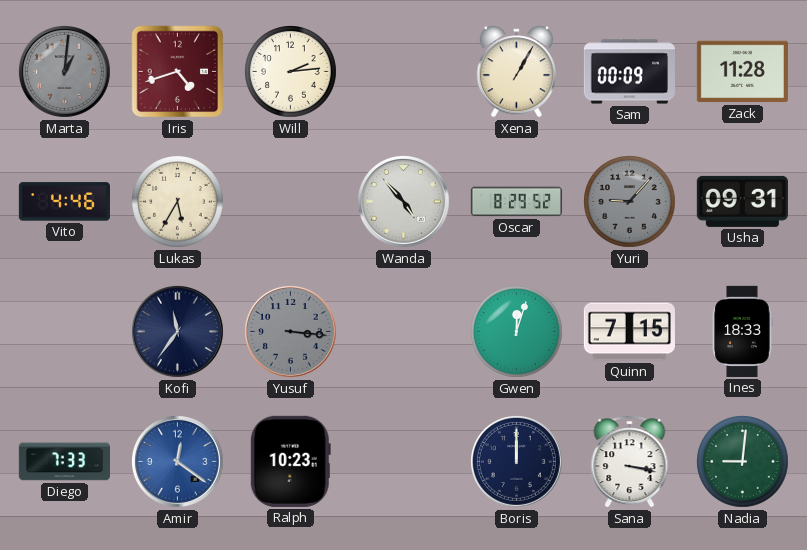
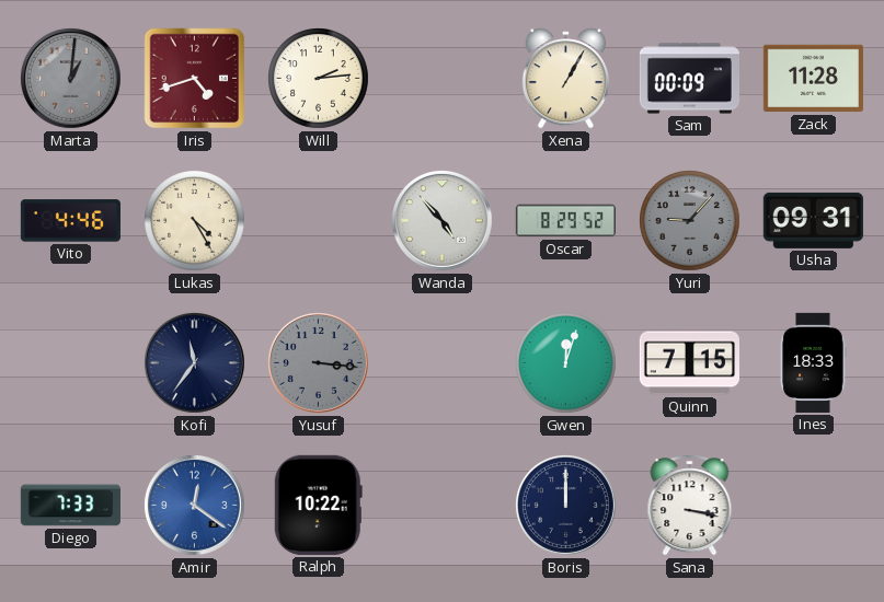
Lukas: 5:35 -> 4:25
Ralph: 10:23 -> 10:22
Nadia: 9:01 -> none
